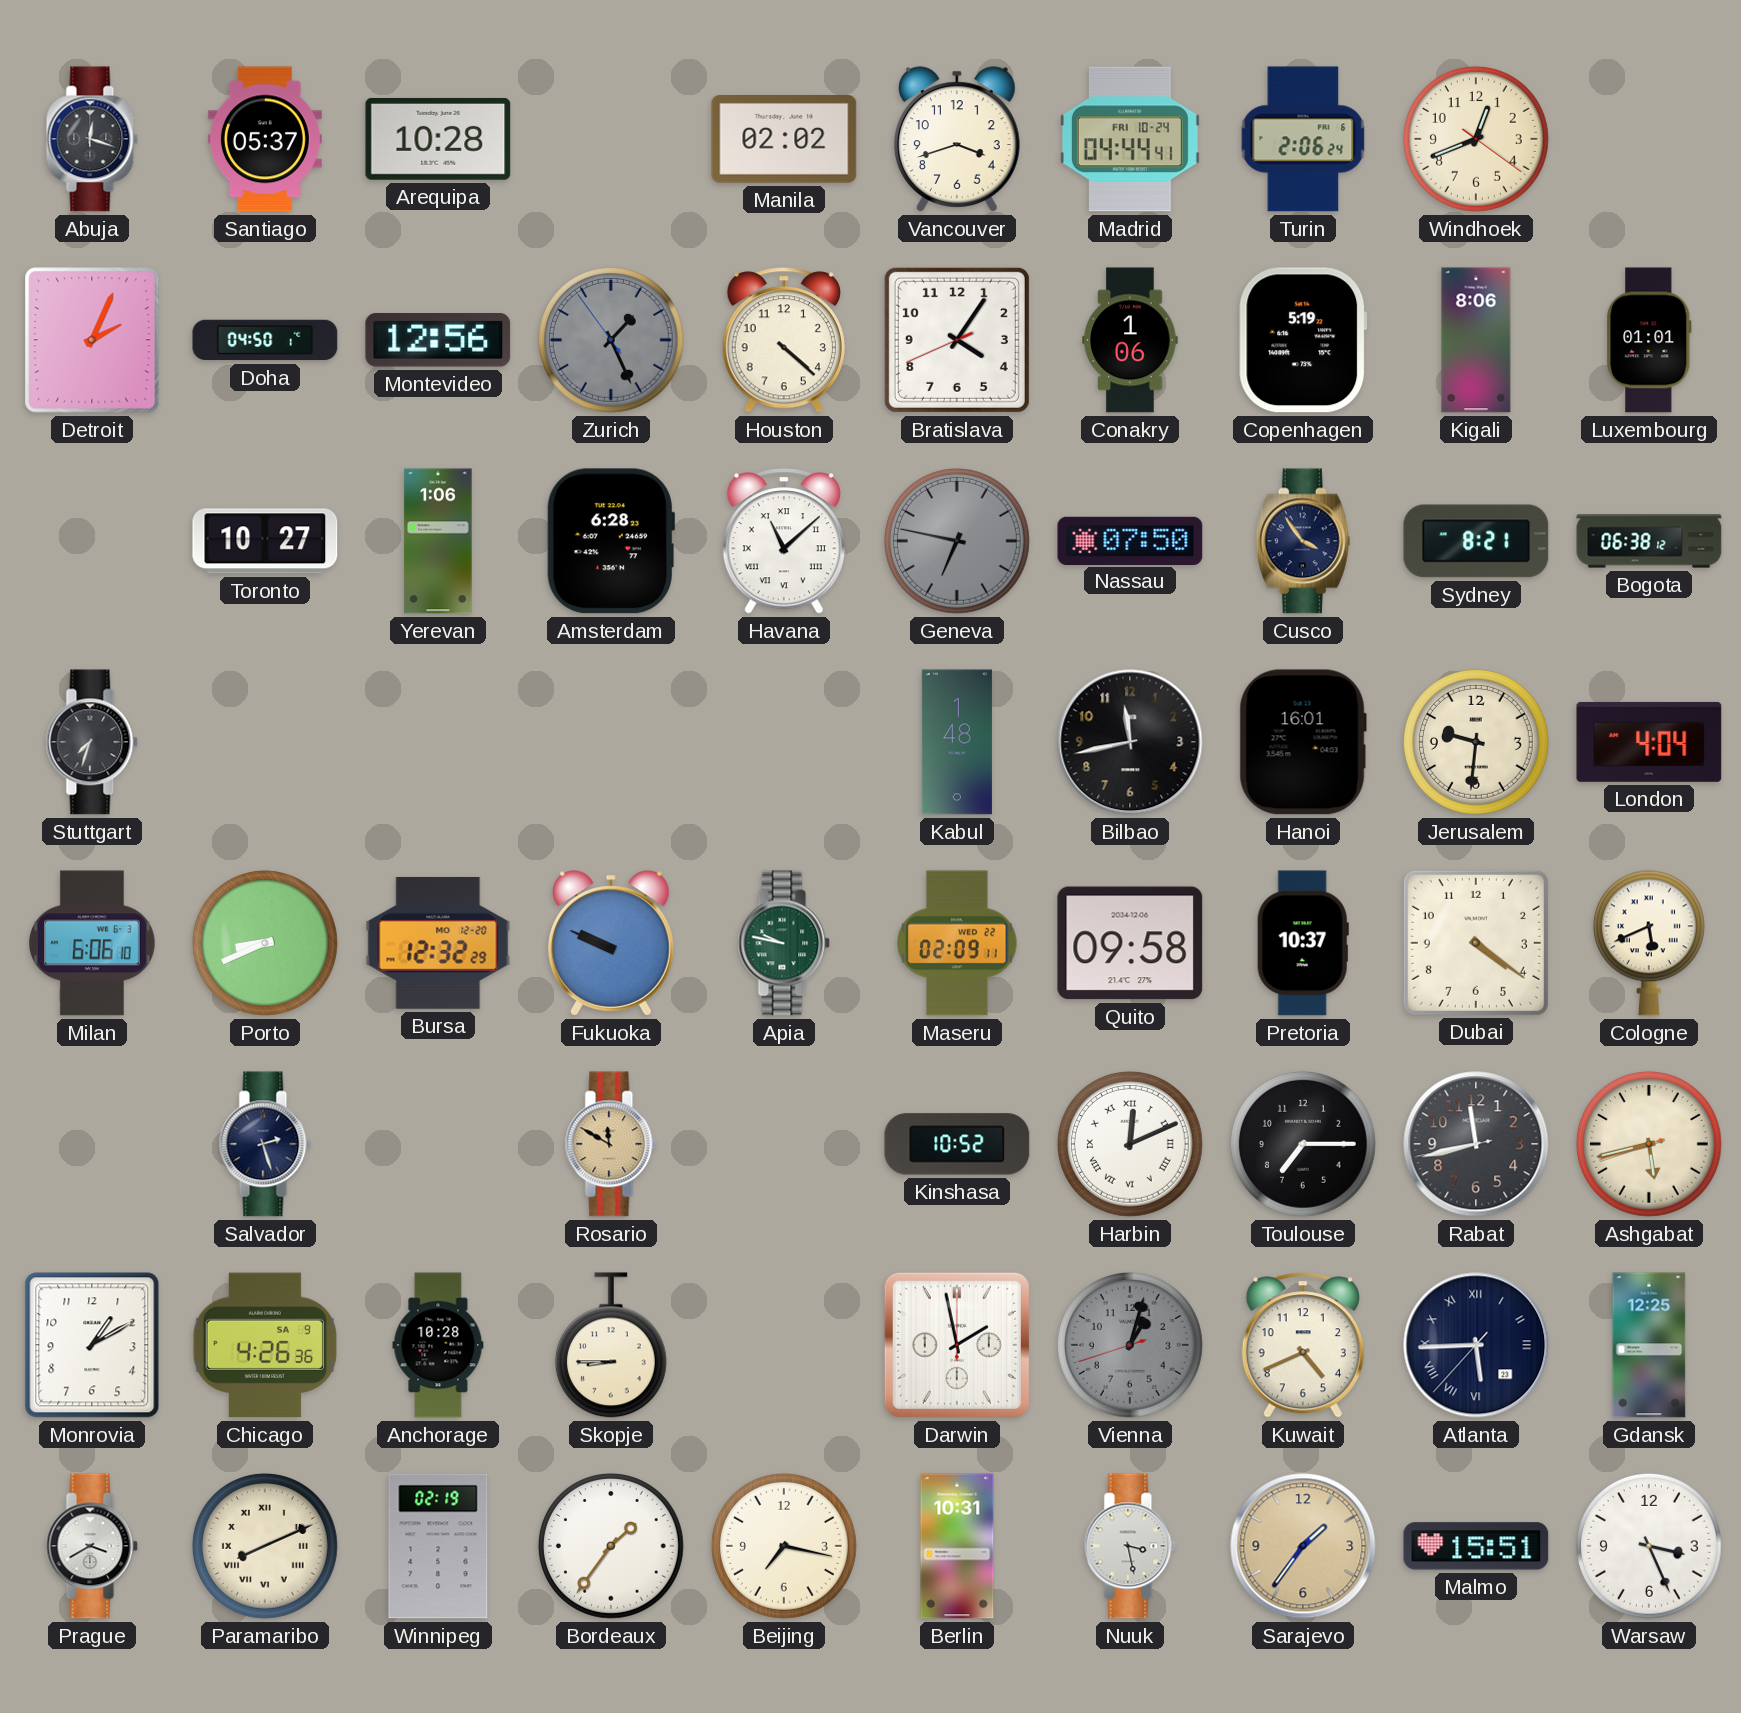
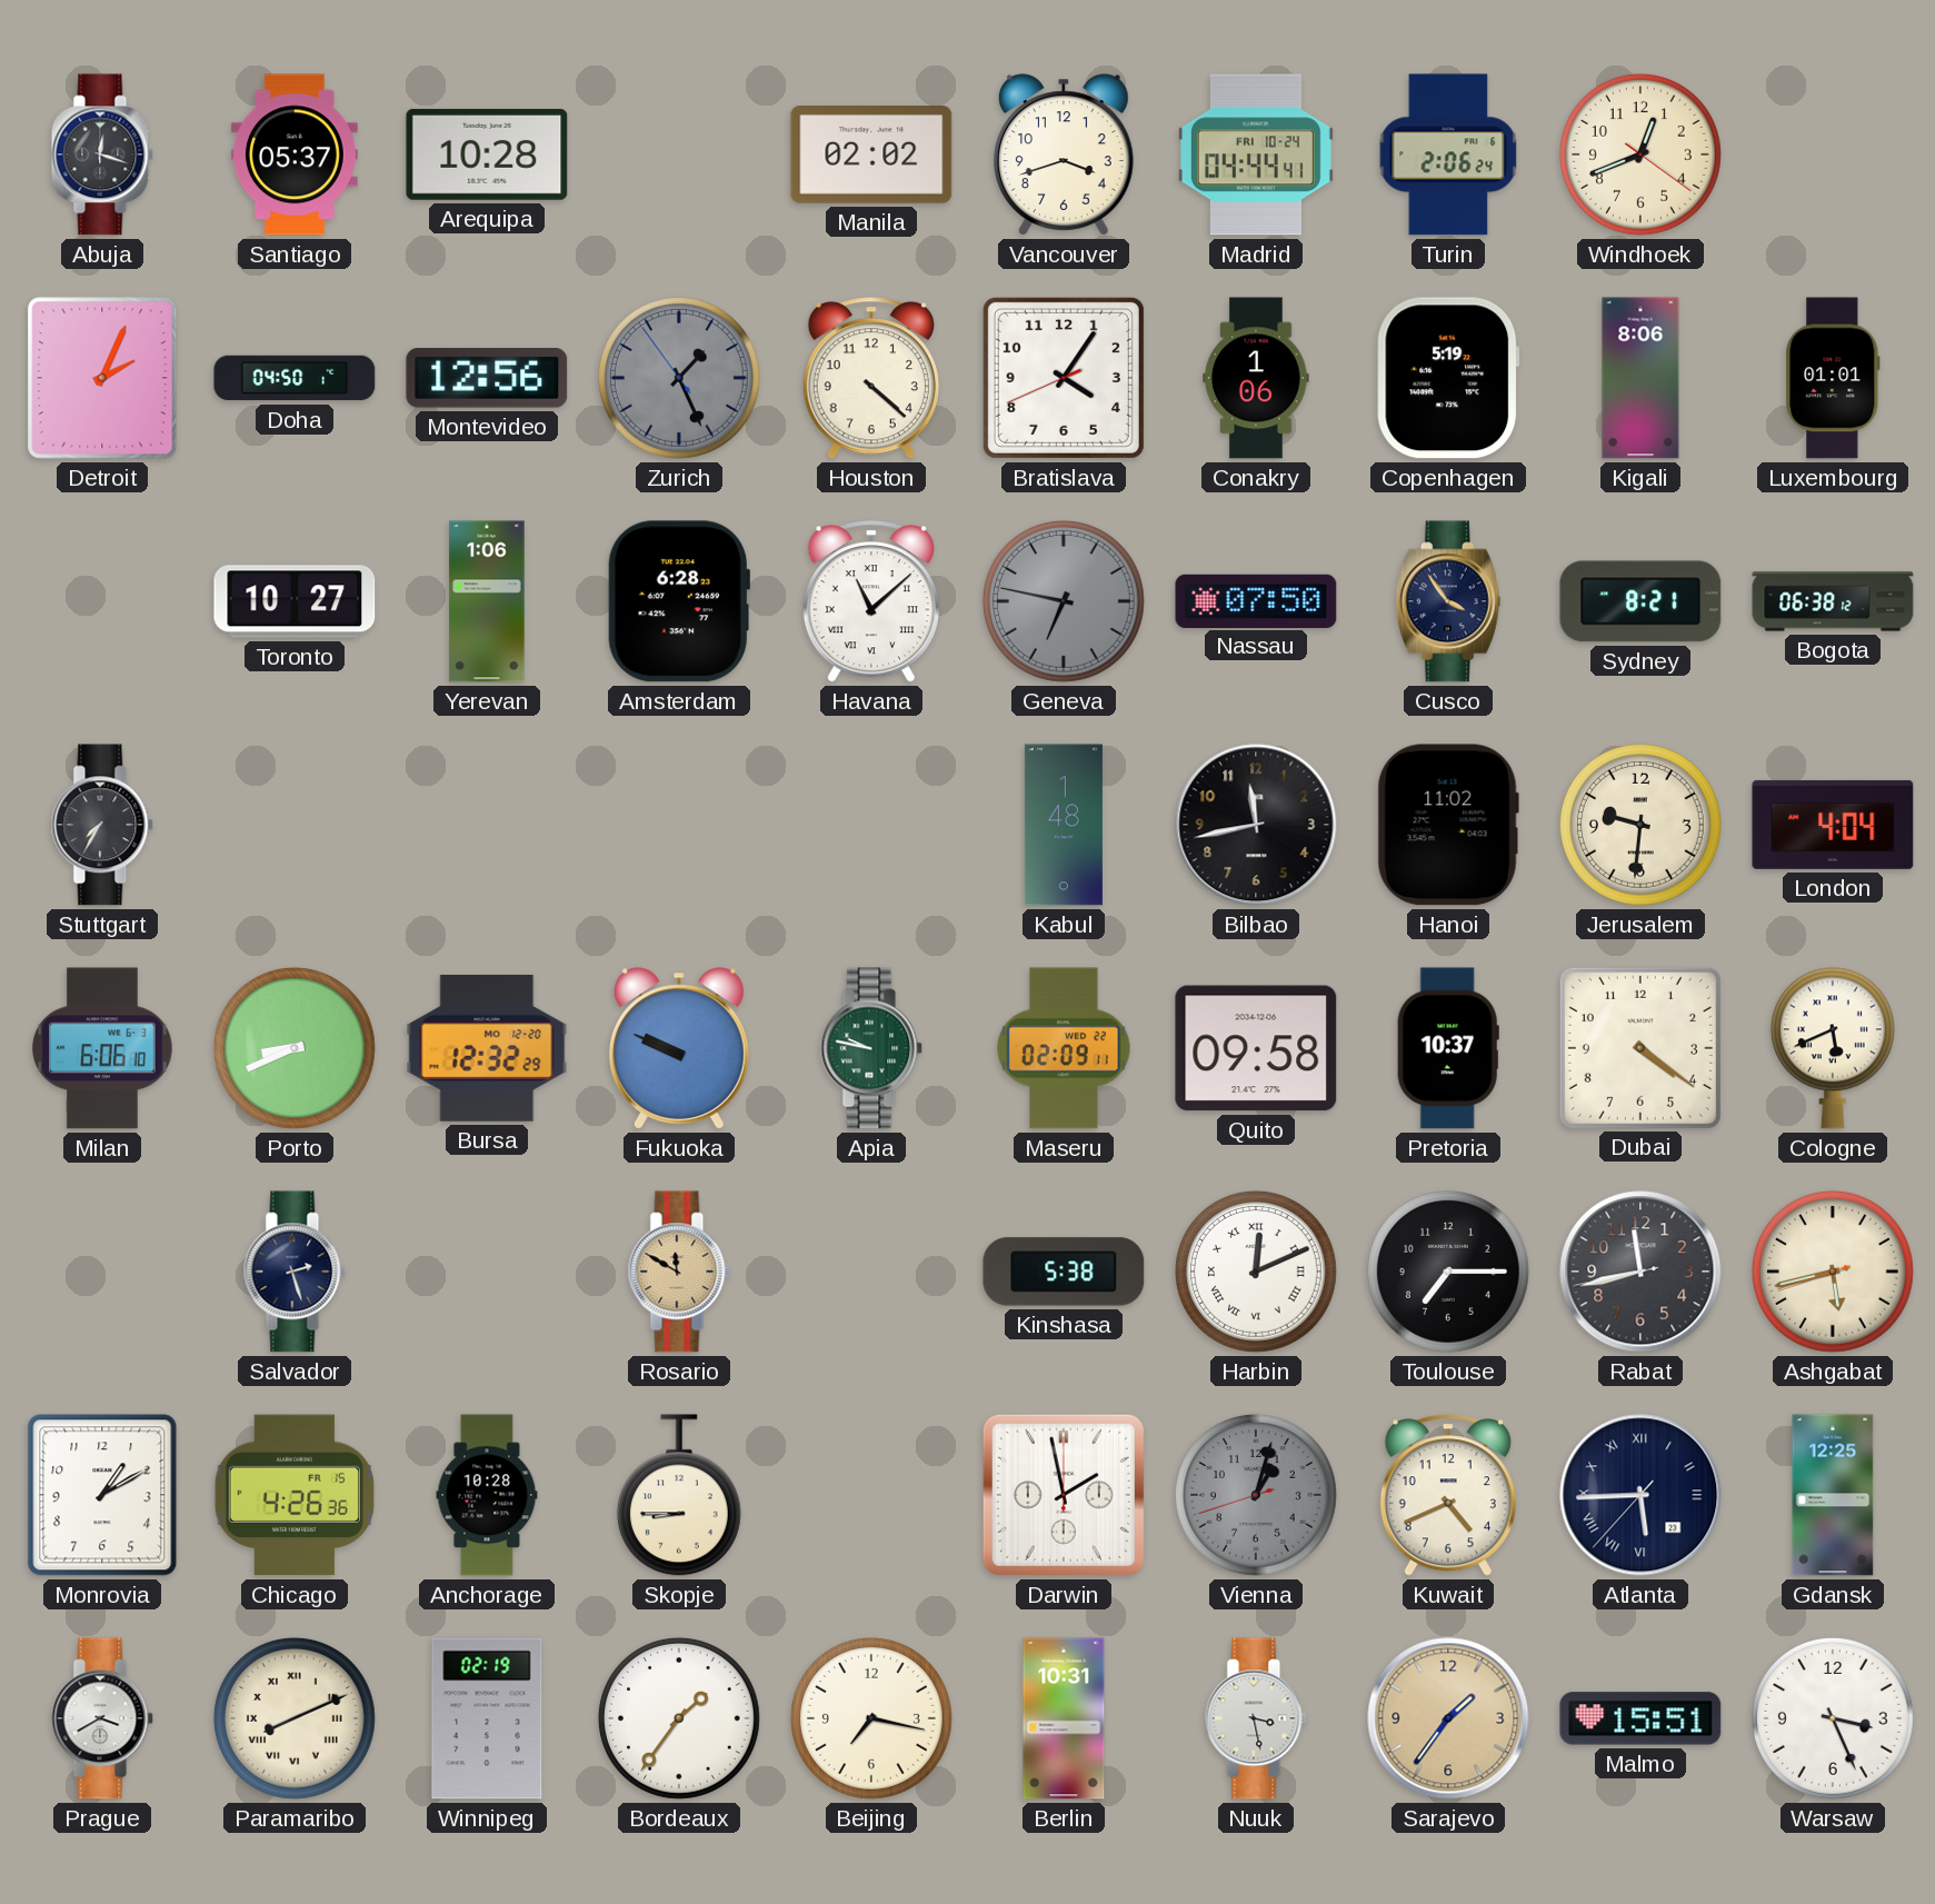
Stuttgart: 7:33 -> 7:35
Hanoi: 16:01 -> 11:02
Kinshasa: 10:52 -> 5:38
Chicago date: SA 9 -> FR 15
